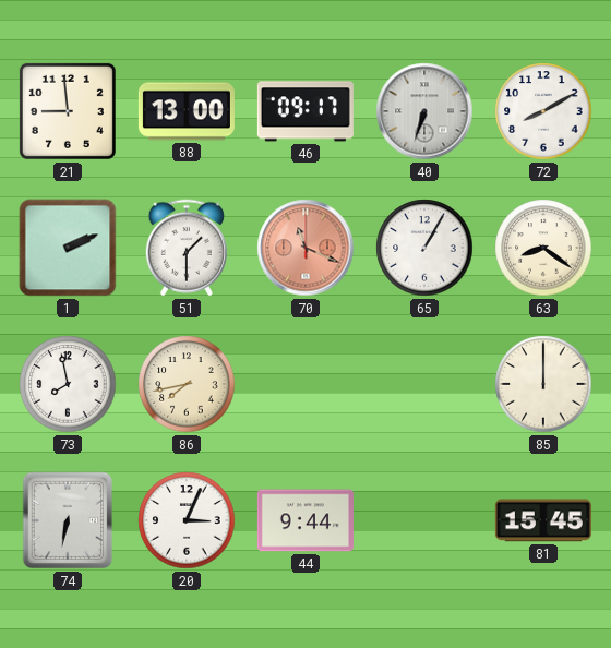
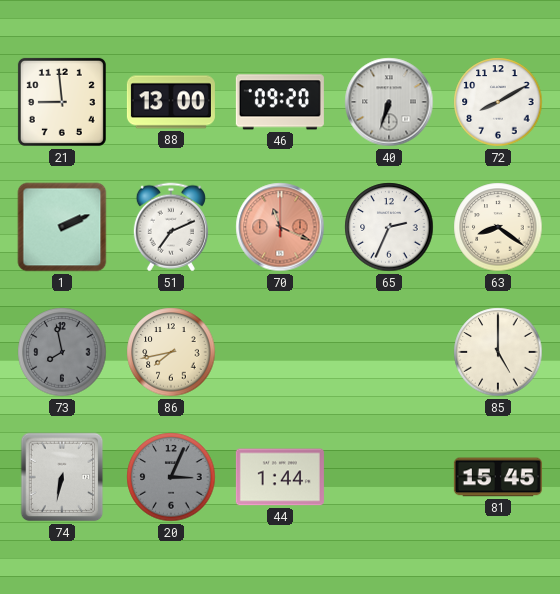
46: 09:17 -> 09:20
51: 1:30 -> 7:11
65: 1:05 -> 2:34
73 dial: white -> grey
85: 12:00 -> 5:00
20 dial: white -> grey
44: 9:44 -> 1:44
